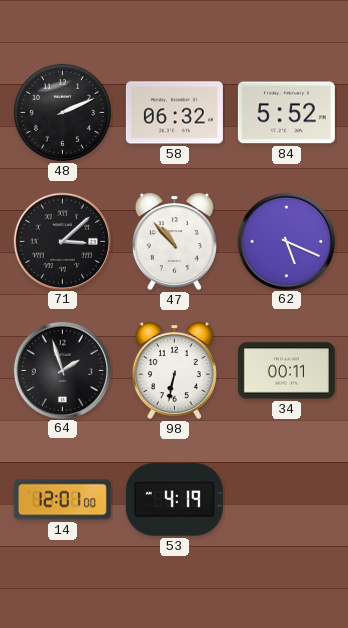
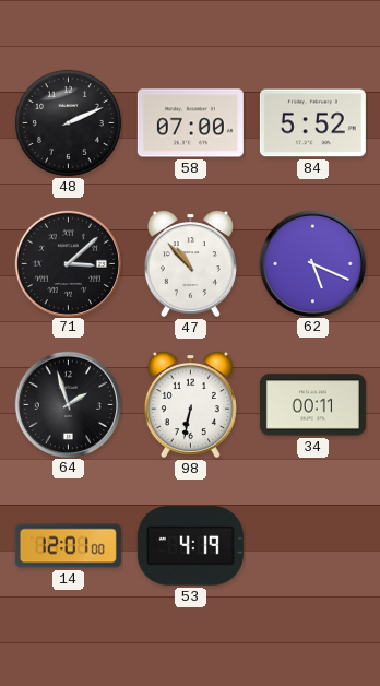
58: 06:32 -> 07:00
